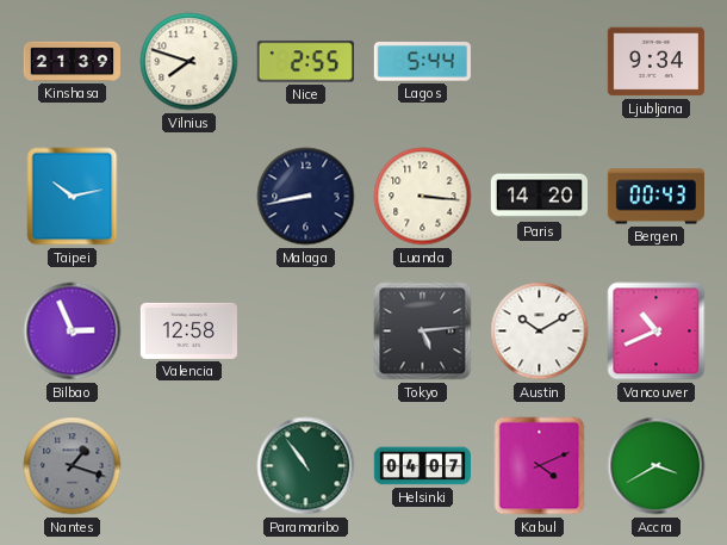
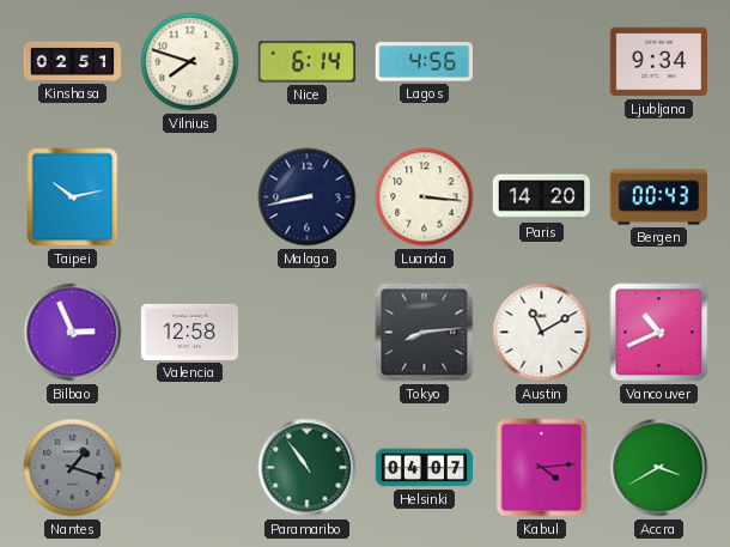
Kinshasa: 21:39 -> 02:51
Nice: 2:55 -> 6:14
Lagos: 5:44 -> 4:56
Tokyo: 5:14 -> 8:14
Austin: 10:10 -> 11:10
Kabul: 4:11 -> 4:14
